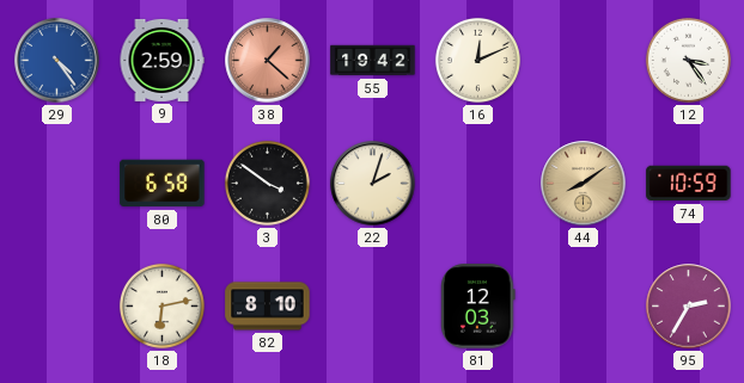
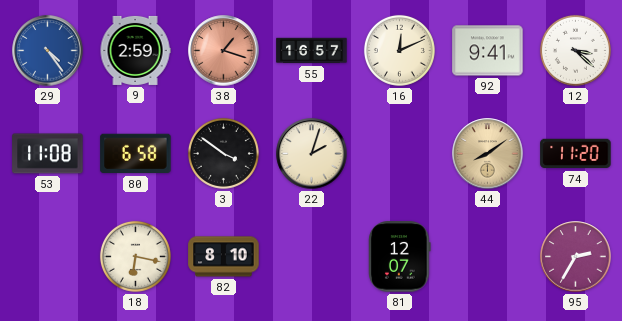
38: 1:22 -> 1:18
55: 19:42 -> 16:57
92: none -> 9:41
12: 3:24 -> 3:22
53: none -> 11:08
74: 10:59 -> 11:20
18: 6:13 -> 6:17
81: 12:03 -> 12:07
